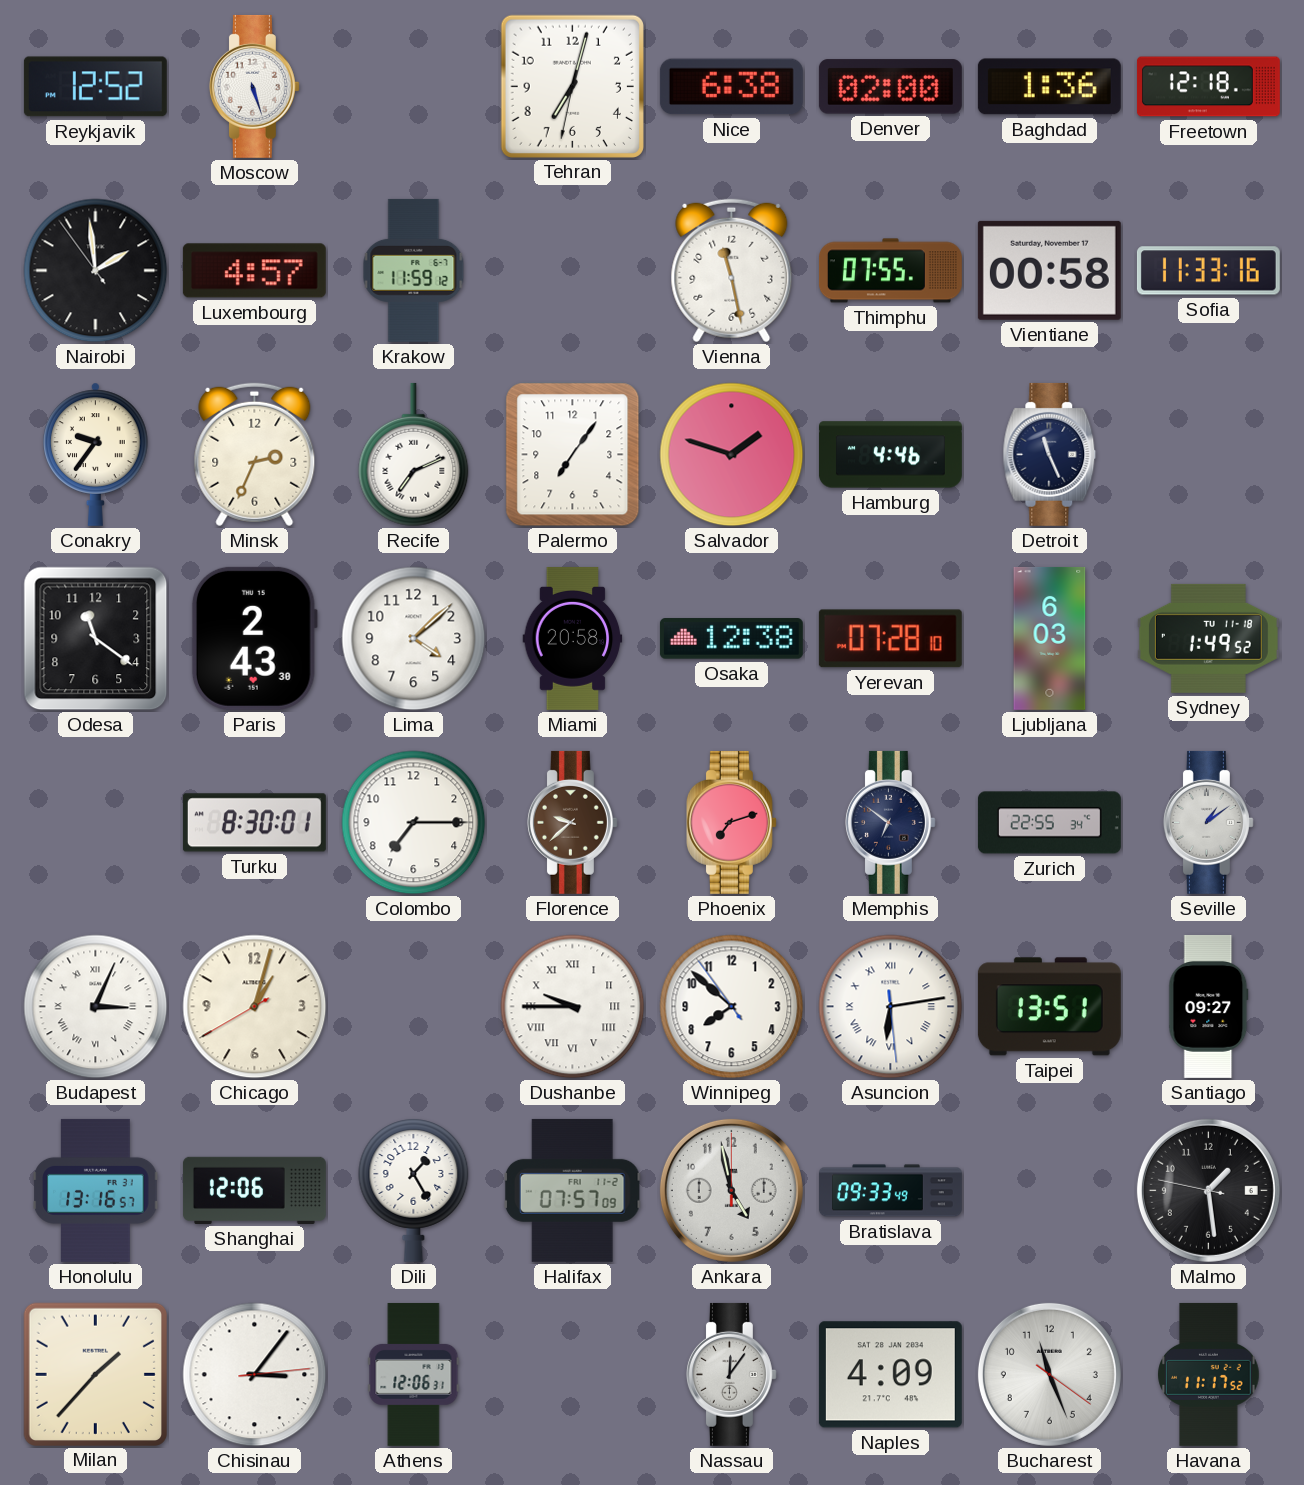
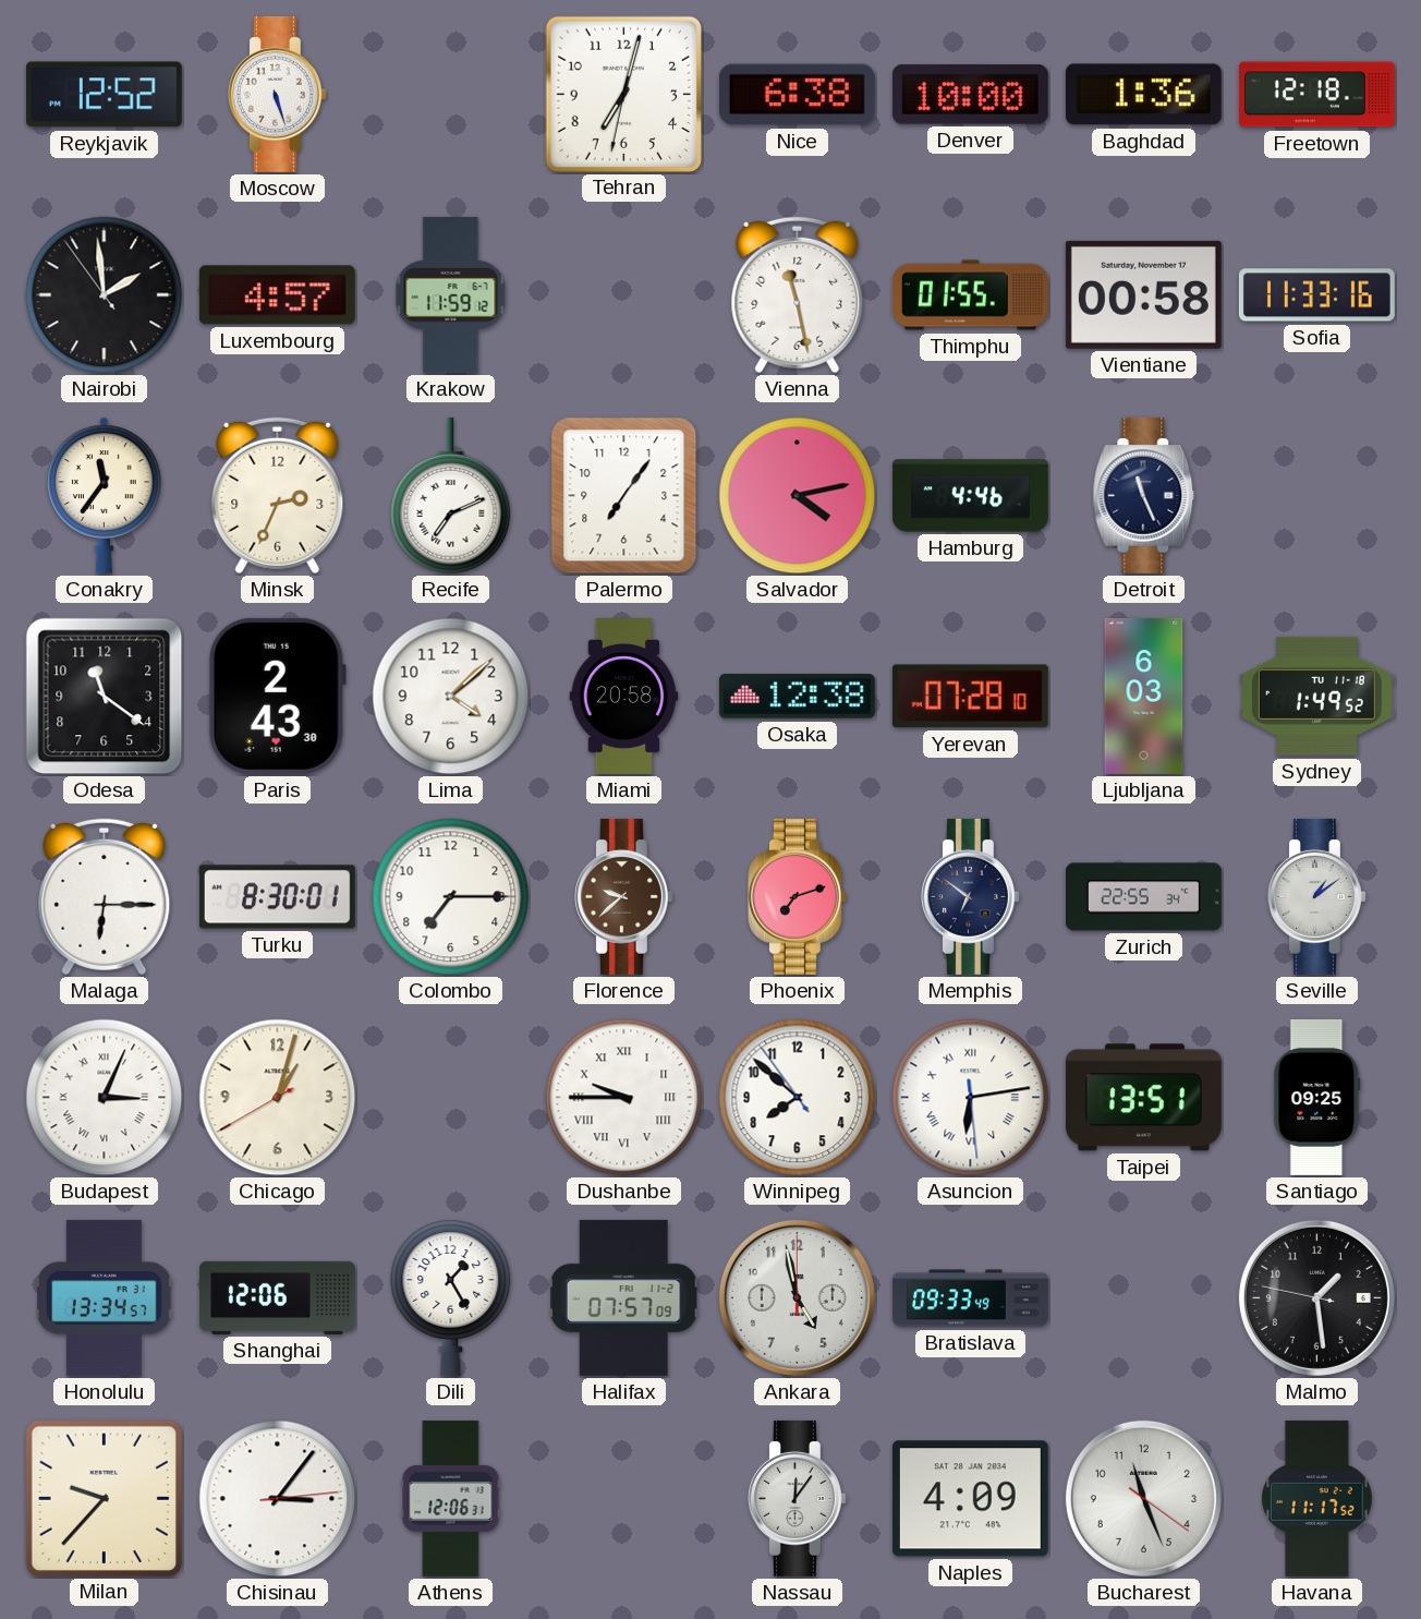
Denver: 02:00 -> 10:00
Thimphu: 07:55 -> 01:55
Conakry: 9:36 -> 11:36
Salvador: 1:48 -> 4:13
Malaga: none -> 6:15
Santiago: 09:27 -> 09:25
Honolulu: 13:16 -> 13:34
Milan: 1:37 -> 9:37
